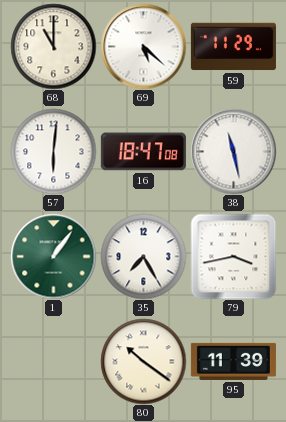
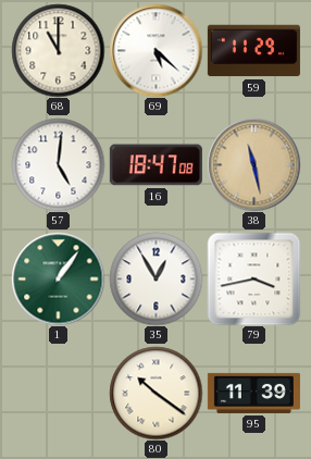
57: 6:01 -> 5:01
38 dial: white -> champagne
35: 7:25 -> 12:55
